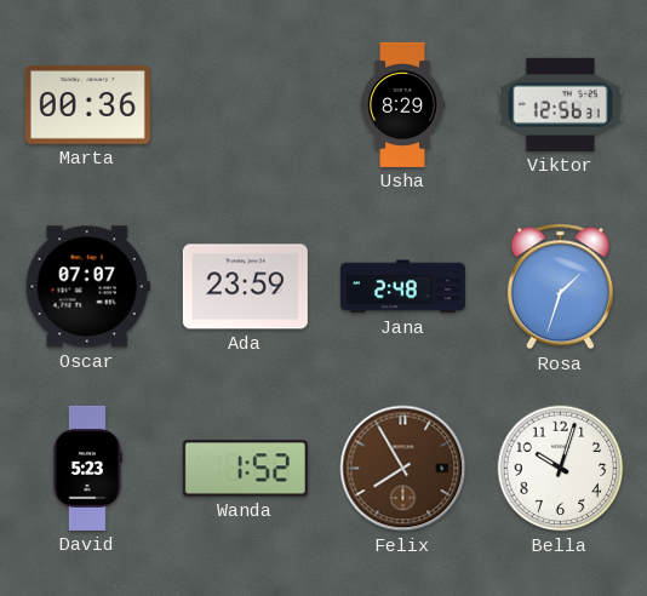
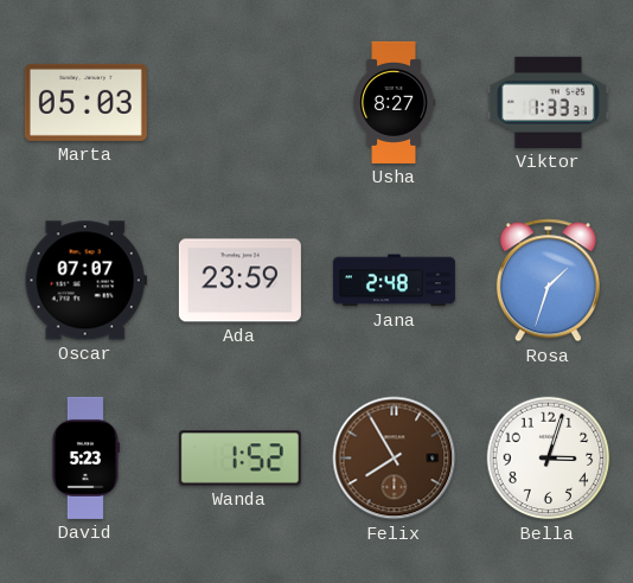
Marta: 00:36 -> 05:03
Usha: 8:29 -> 8:27
Viktor: 12:56 -> 1:33
Bella: 10:03 -> 3:03
